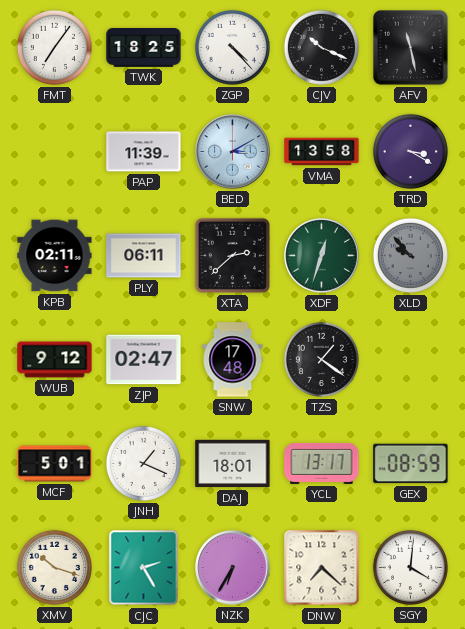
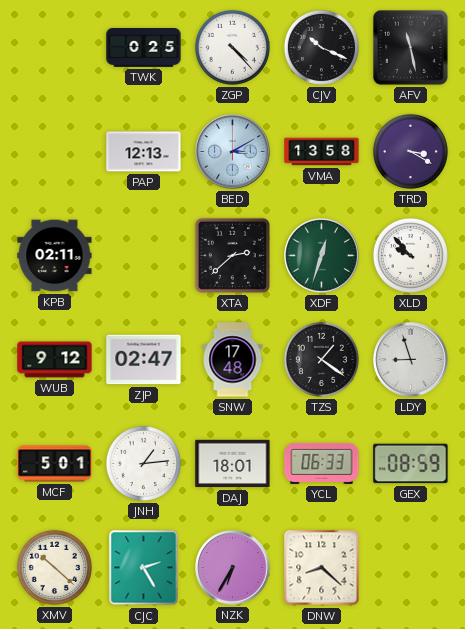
FMT: 7:06 -> none
TWK: 18:25 -> 0:25
PAP: 11:39 -> 12:13
PLY: 06:11 -> none
XLD dial: grey -> white
LDY: none -> 8:57
JNH: 1:19 -> 1:14
YCL: 13:17 -> 06:33
XMV: 10:18 -> 10:22
DNW: 7:22 -> 8:22
SGY: 4:01 -> none
